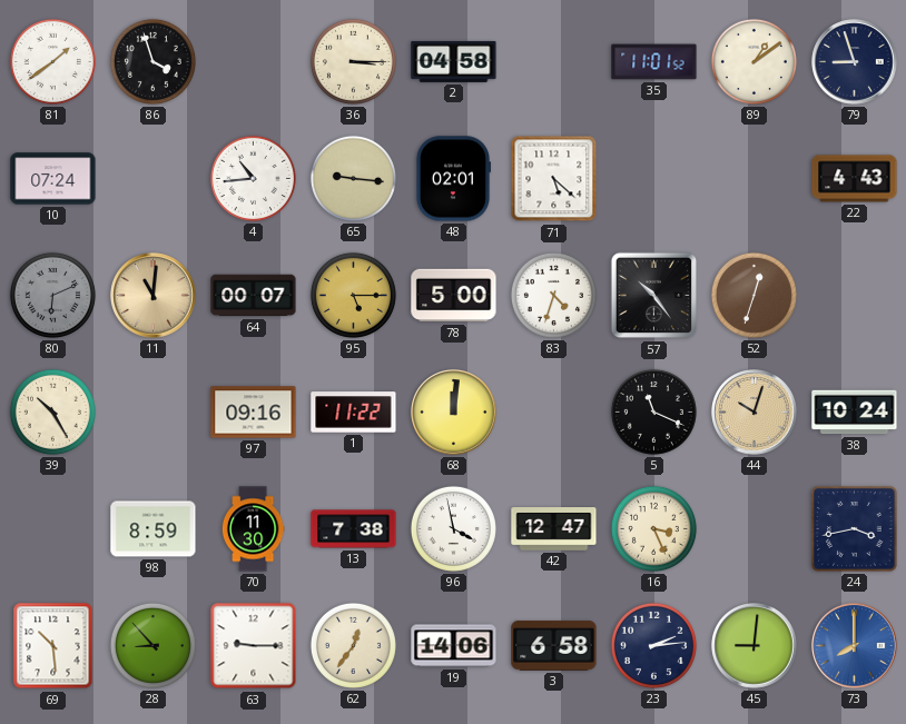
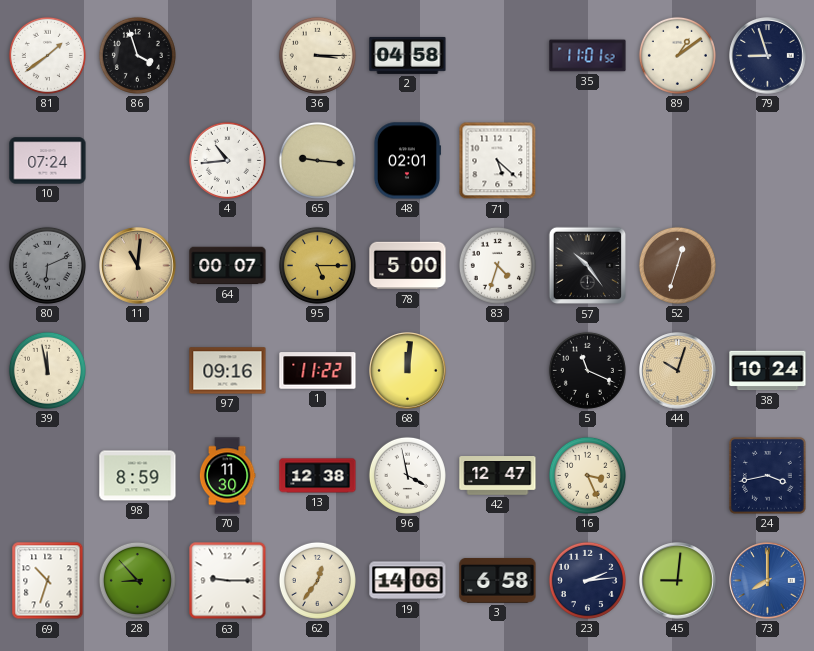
22: 4:43 -> none
39: 10:25 -> 11:58
13: 7:38 -> 12:38
69: 10:29 -> 10:33
